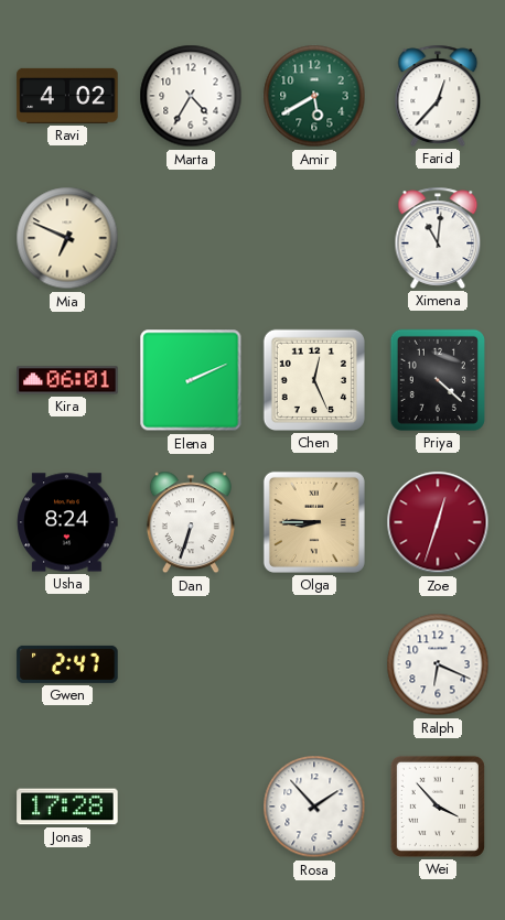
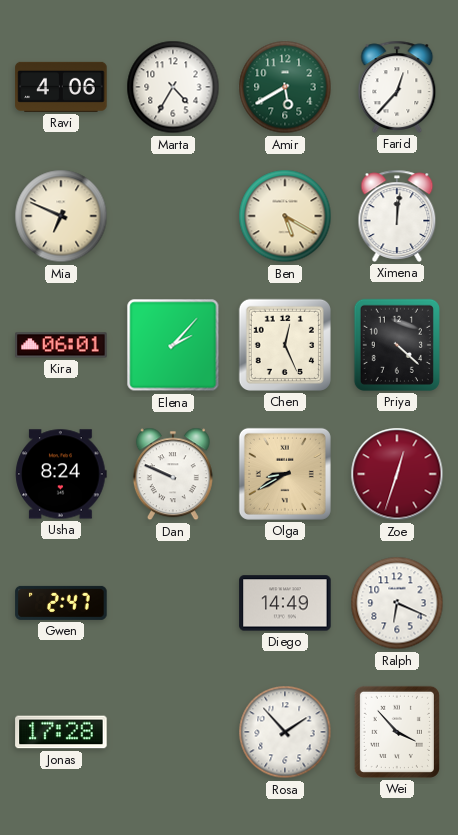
Ravi: 4:02 -> 4:06
Ben: none -> 5:20
Ximena: 11:01 -> 12:01
Elena: 2:11 -> 2:07
Dan: 6:33 -> 9:49
Olga: 8:45 -> 8:40
Diego: none -> 14:49
